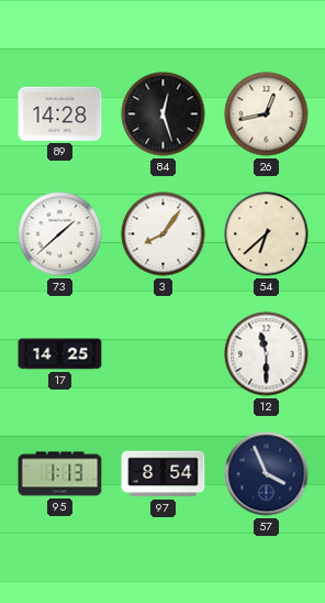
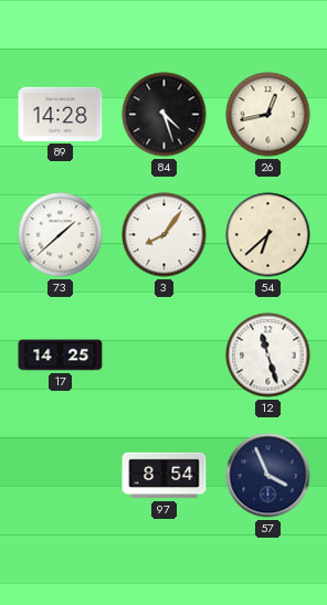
84: 12:27 -> 4:27
12: 11:30 -> 11:27
95: 1:13 -> none
